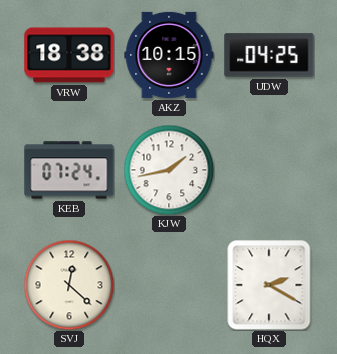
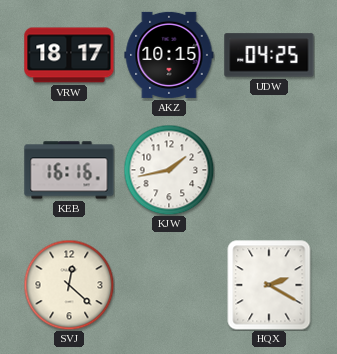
VRW: 18:38 -> 18:17
KEB: 07:24 -> 16:16
